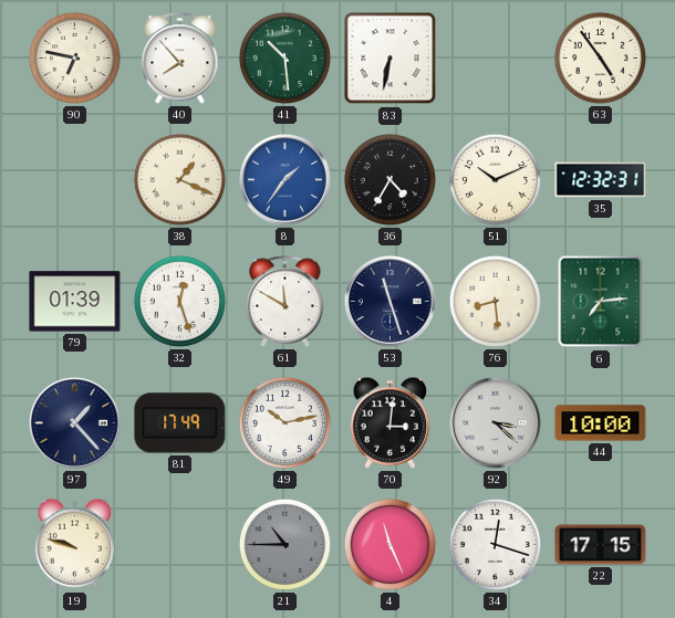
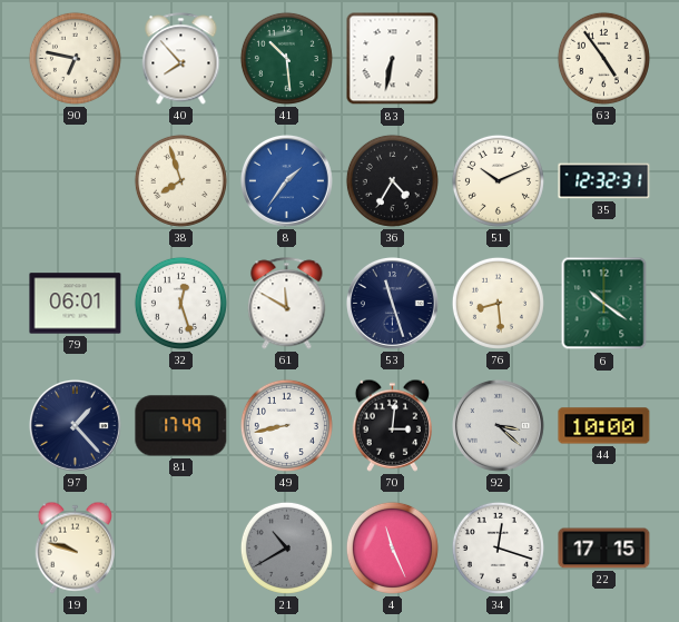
38: 1:19 -> 7:57
79: 01:39 -> 06:01
6: 7:14 -> 10:21
49: 10:13 -> 8:43
21: 10:45 -> 10:40
